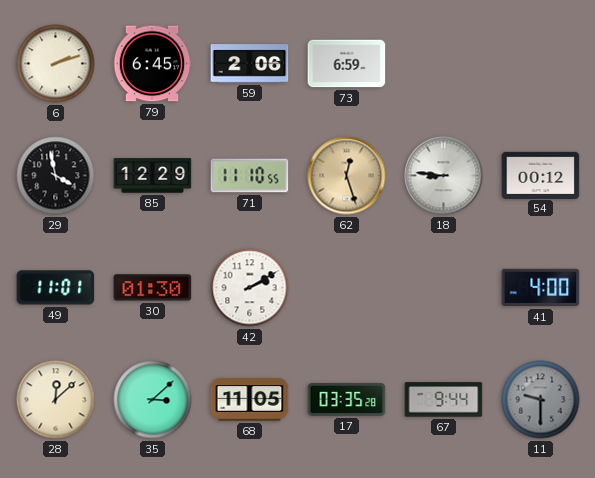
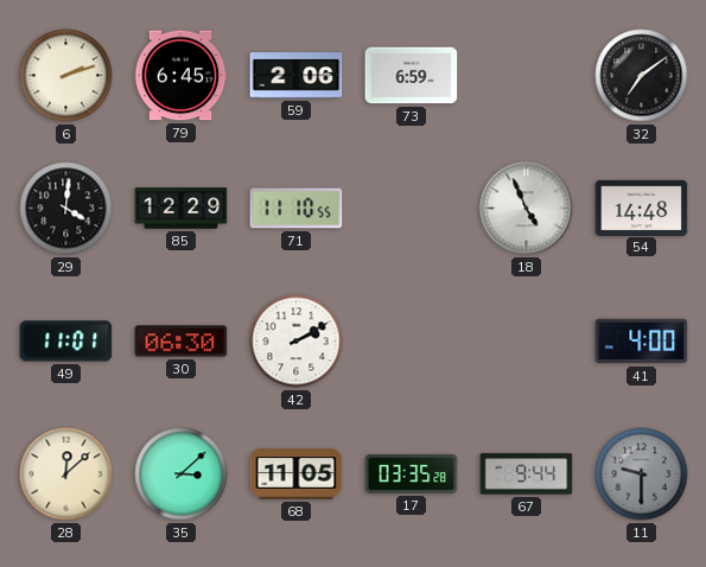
32: none -> 7:09
29: 3:58 -> 4:01
62: 12:27 -> none
18: 8:46 -> 4:56
54: 00:12 -> 14:48
30: 01:30 -> 06:30
